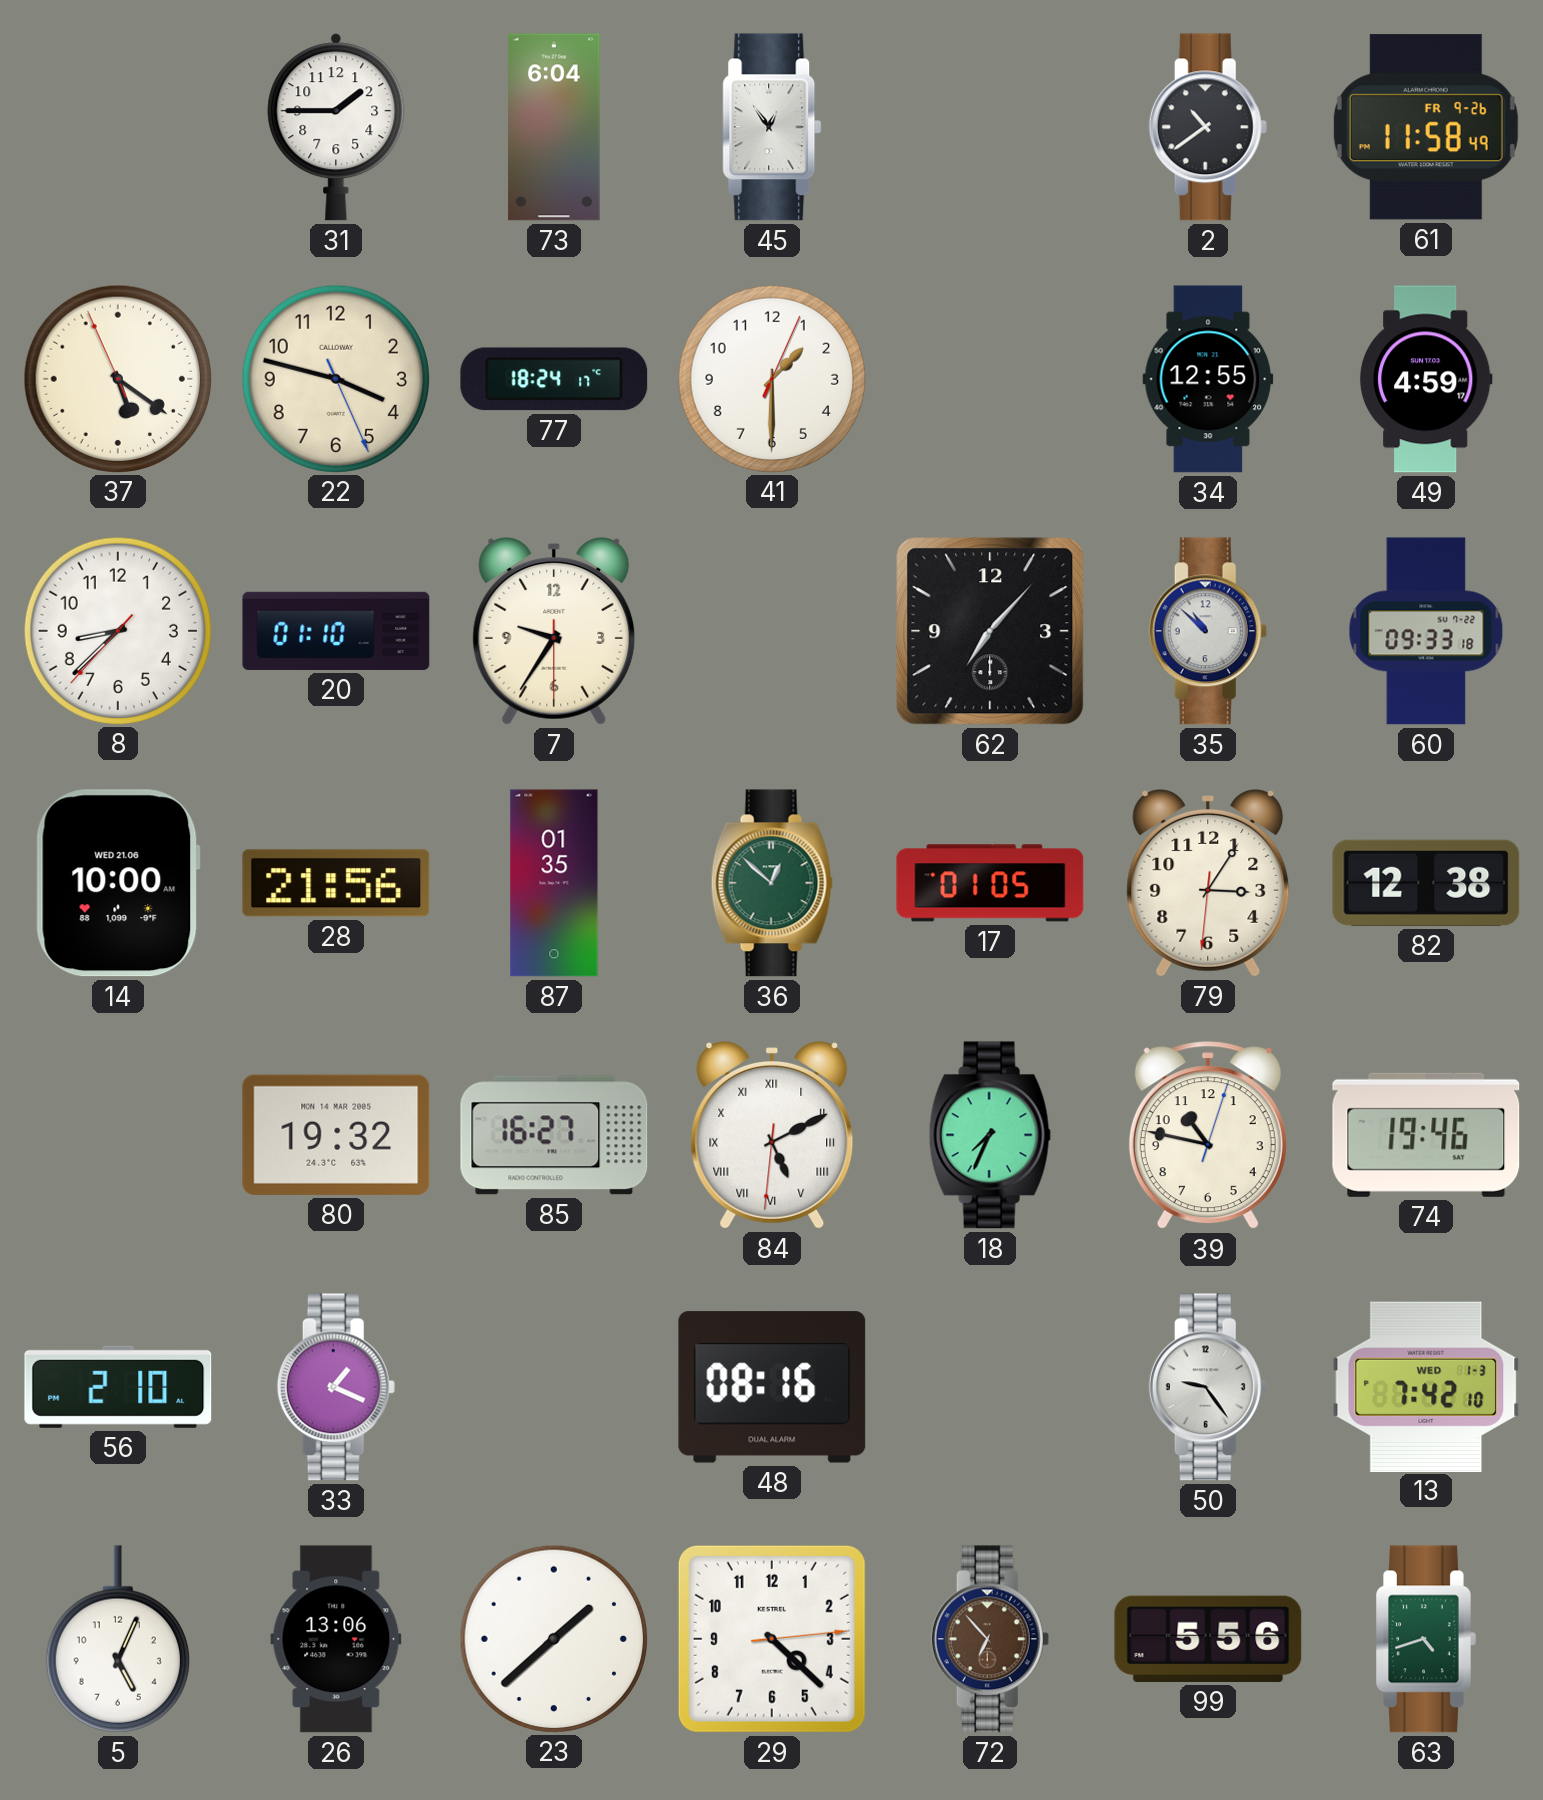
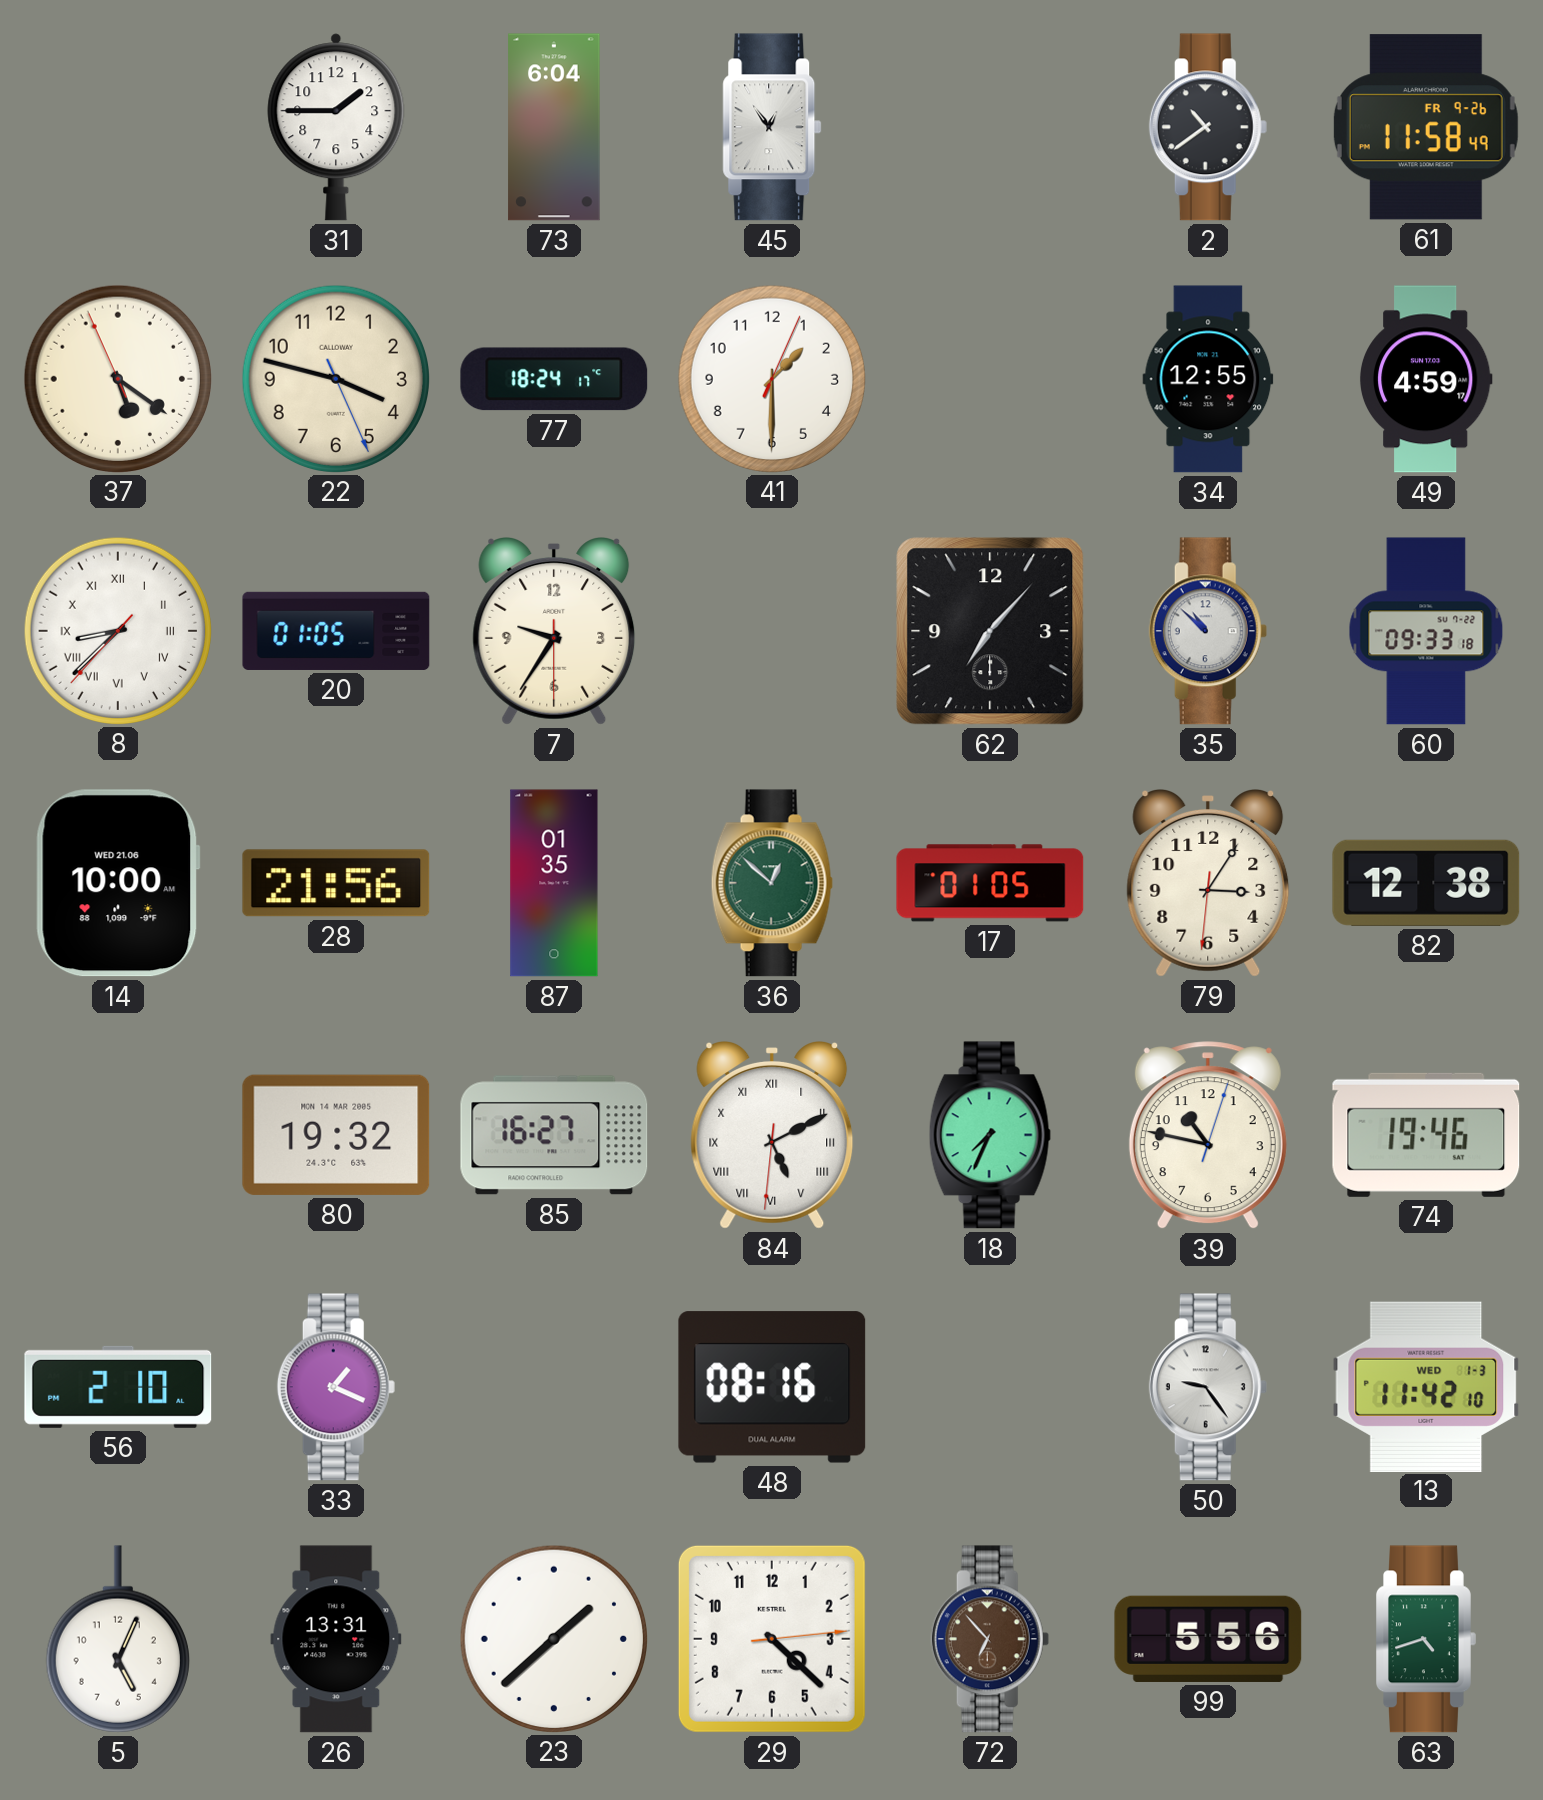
8 numerals: Arabic -> Roman
20: 01:10 -> 01:05
13: 7:42 -> 11:42
26: 13:06 -> 13:31
